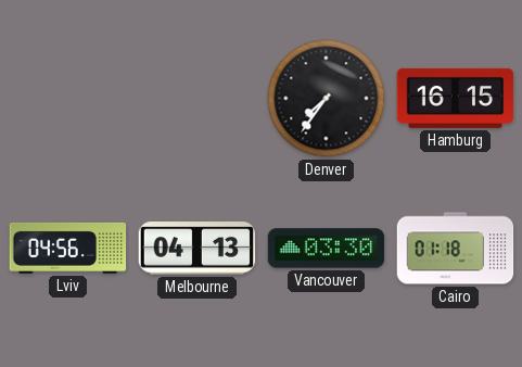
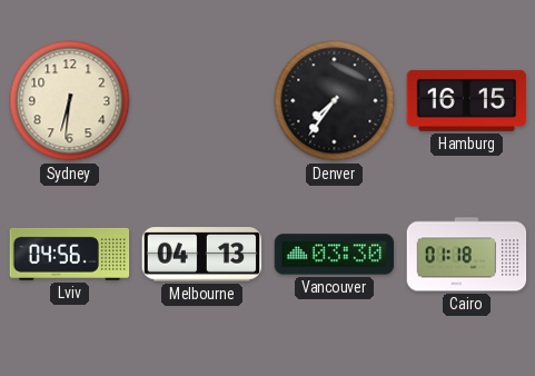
Sydney: none -> 6:31
